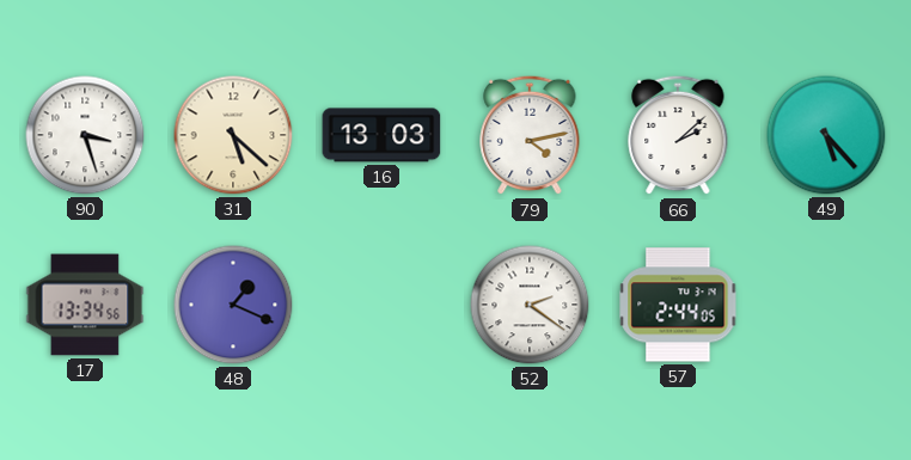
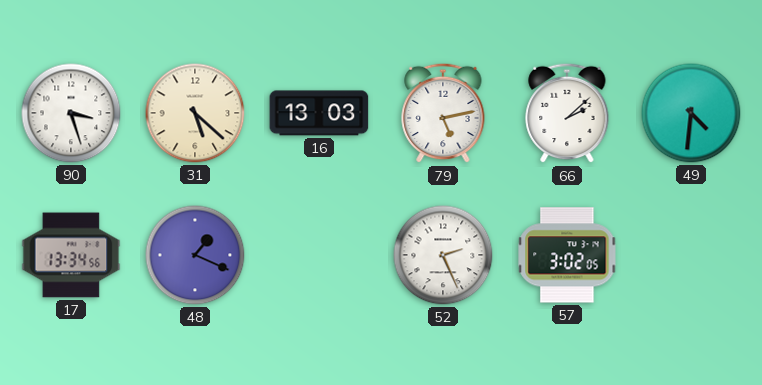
79: 4:13 -> 5:13
49: 5:23 -> 4:31
52: 2:21 -> 2:26
57: 2:44 -> 3:02
